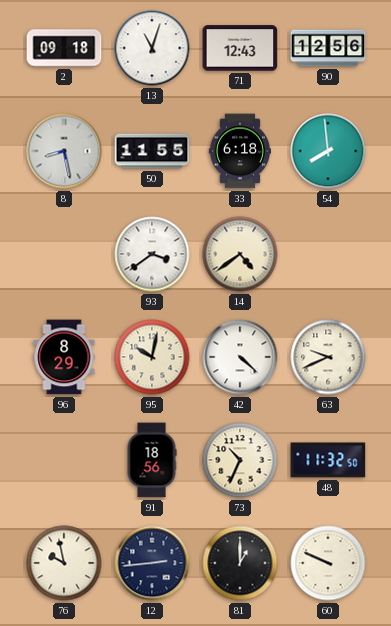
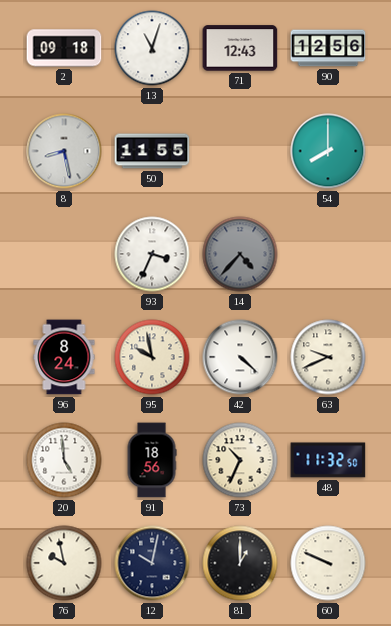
33: 6:18 -> none
54: 7:59 -> 8:00
93: 3:39 -> 3:34
14: 4:39 -> 4:37
14 dial: cream -> grey
96: 8:29 -> 8:24
95: 10:02 -> 9:58
20: none -> 4:59
12: 2:44 -> 10:02
